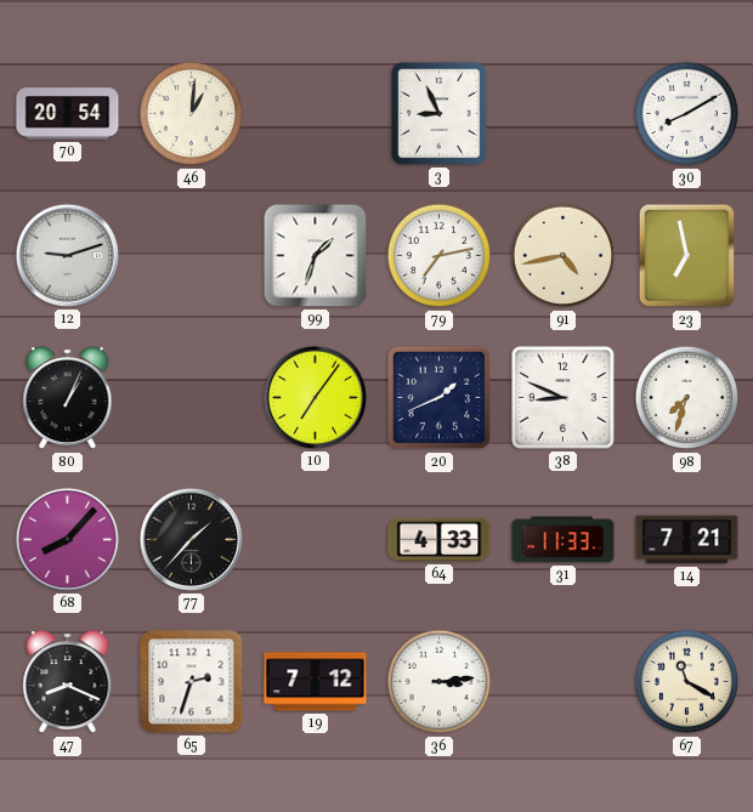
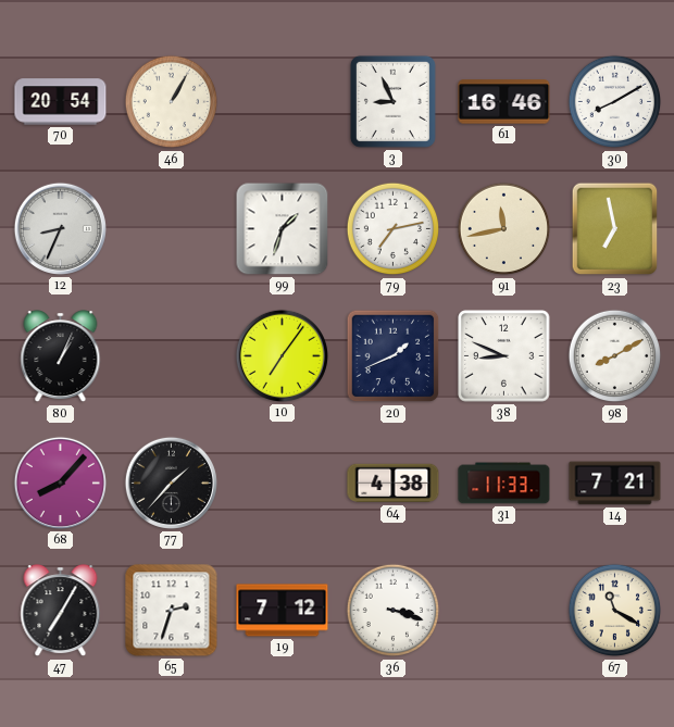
46: 1:01 -> 1:05
61: none -> 16:46
12: 9:12 -> 8:34
91: 4:43 -> 11:43
98: 7:33 -> 8:10
64: 4:33 -> 4:38
47: 8:19 -> 7:05
36: 3:14 -> 3:18
